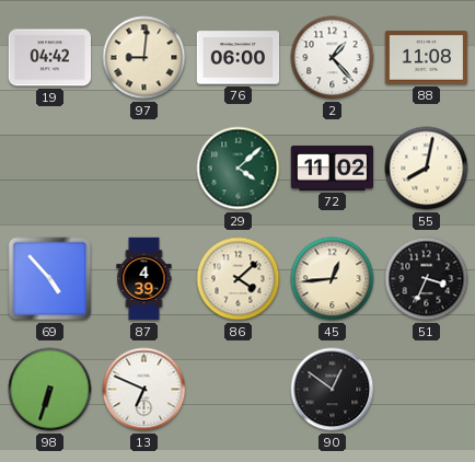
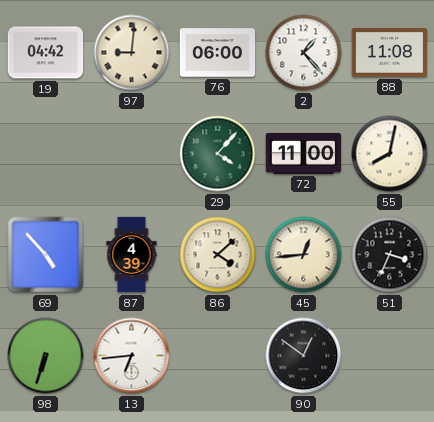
29: 4:08 -> 4:07
72: 11:02 -> 11:00
13: 6:49 -> 6:44
